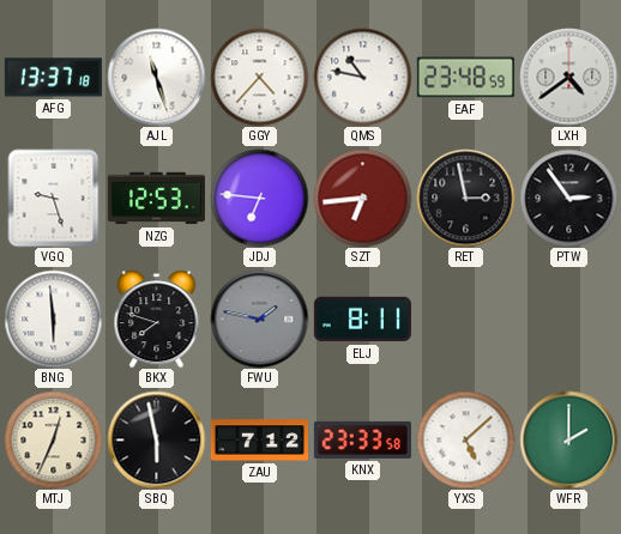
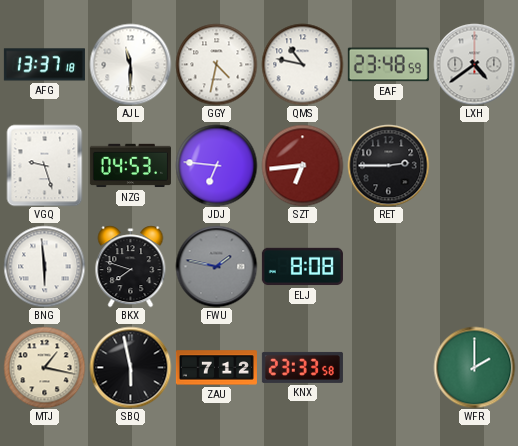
AJL: 11:27 -> 11:30
GGY: 4:37 -> 4:32
NZG: 12:53 -> 04:53
RET: 2:58 -> 2:45
PTW: 2:54 -> none
ELJ: 8:11 -> 8:08
MTJ: 12:34 -> 1:17
YXS: 5:08 -> none
